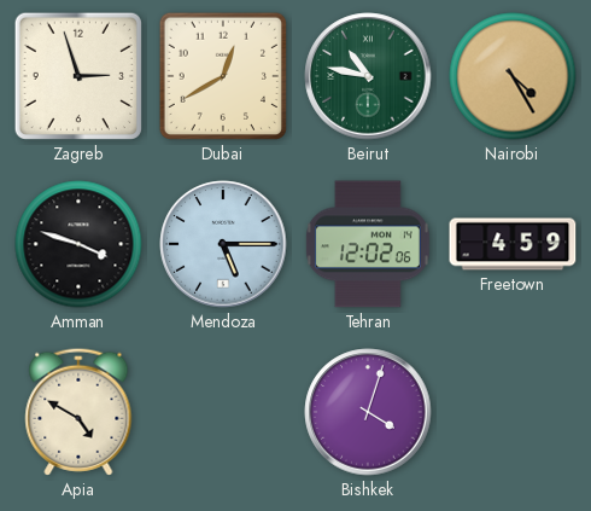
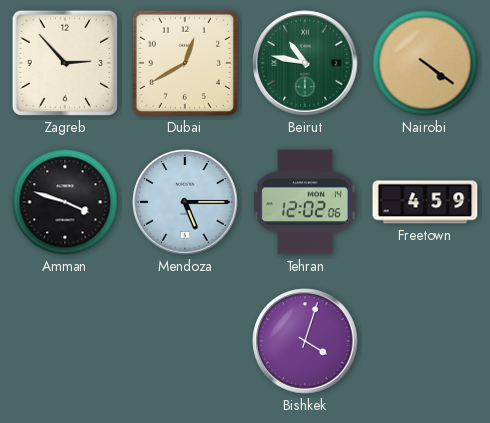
Zagreb: 2:57 -> 2:53
Nairobi: 4:25 -> 4:21
Apia: 4:50 -> none
